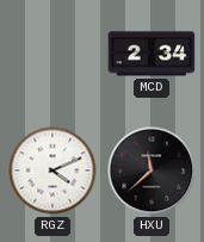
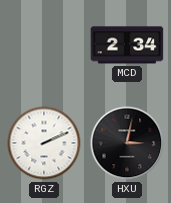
RGZ: 4:11 -> 2:11
HXU: 11:38 -> 3:02
